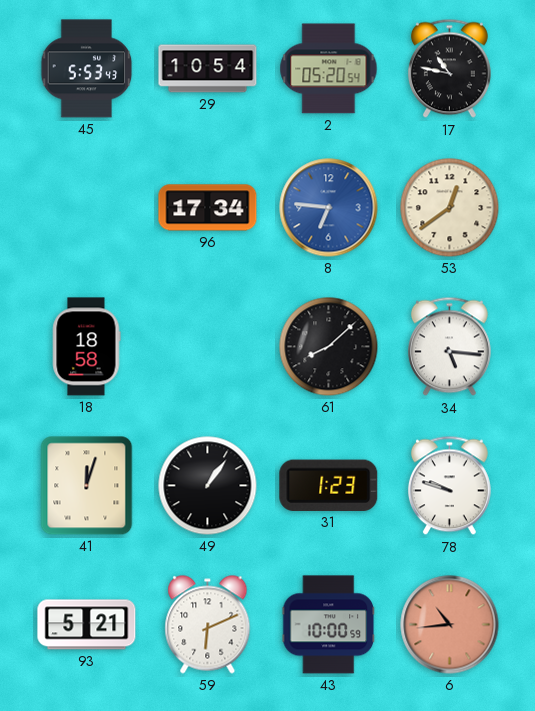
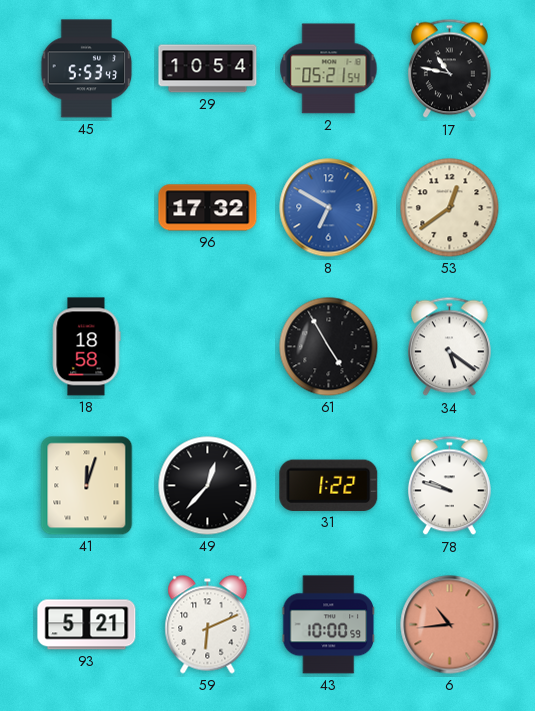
2: 05:20 -> 05:21
96: 17:34 -> 17:32
8: 6:46 -> 6:50
61: 8:08 -> 4:55
34: 5:16 -> 5:21
49: 1:06 -> 12:37
31: 1:23 -> 1:22
